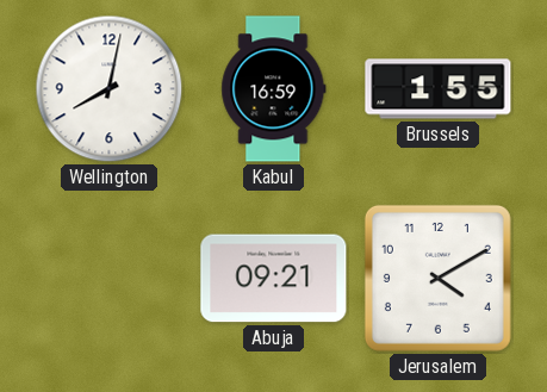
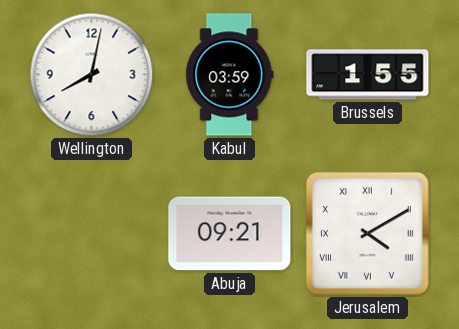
Kabul: 16:59 -> 03:59
Jerusalem numerals: Arabic -> Roman
